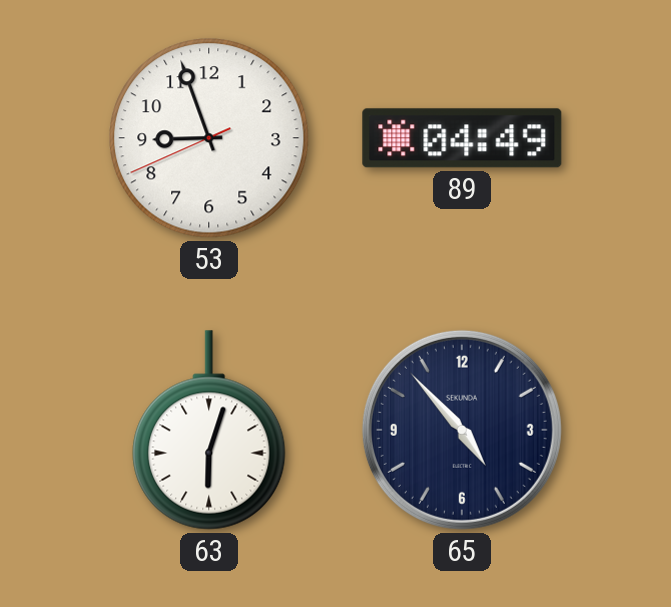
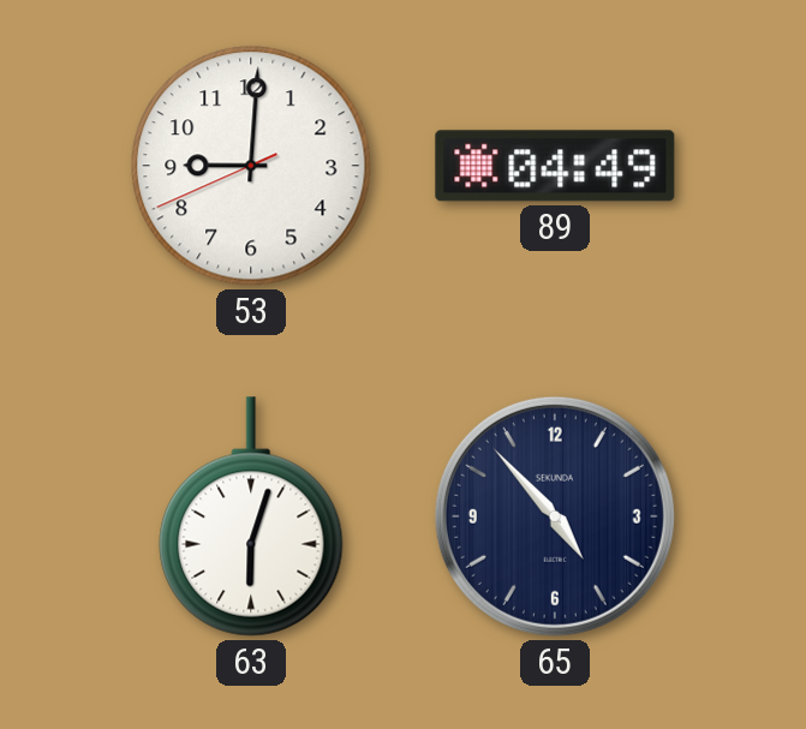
53: 8:56 -> 9:00
